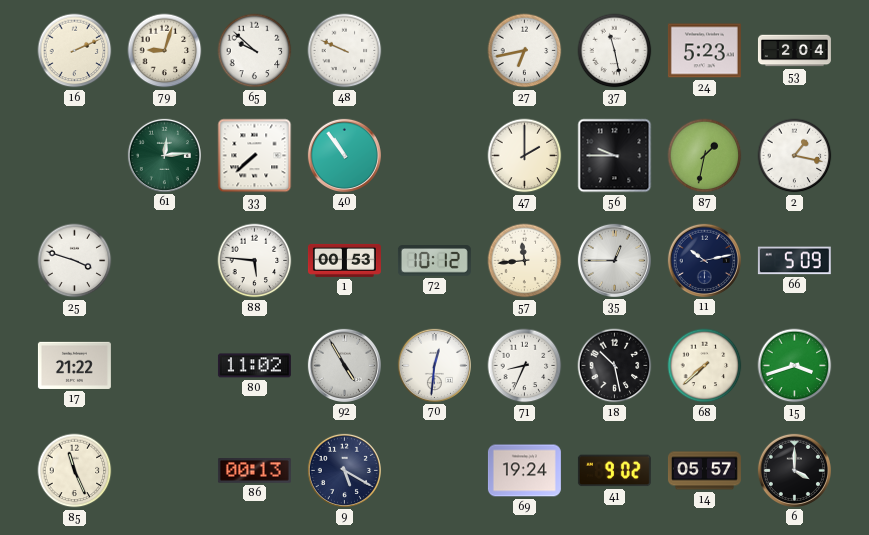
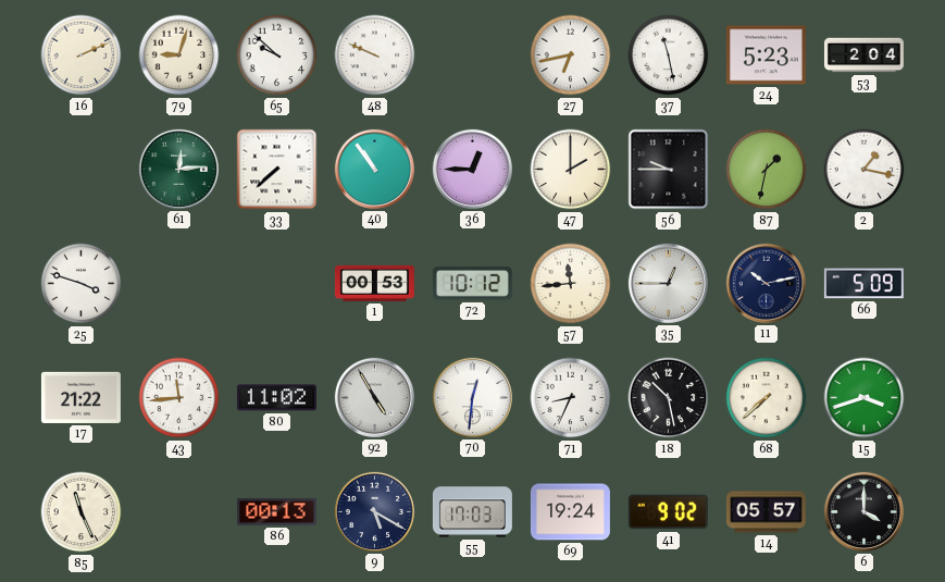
36: none -> 12:45
88: 5:46 -> none
43: none -> 11:44
55: none -> 17:03
